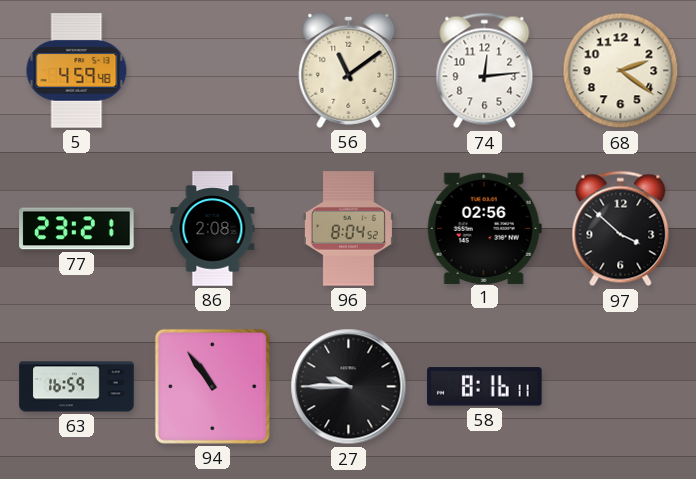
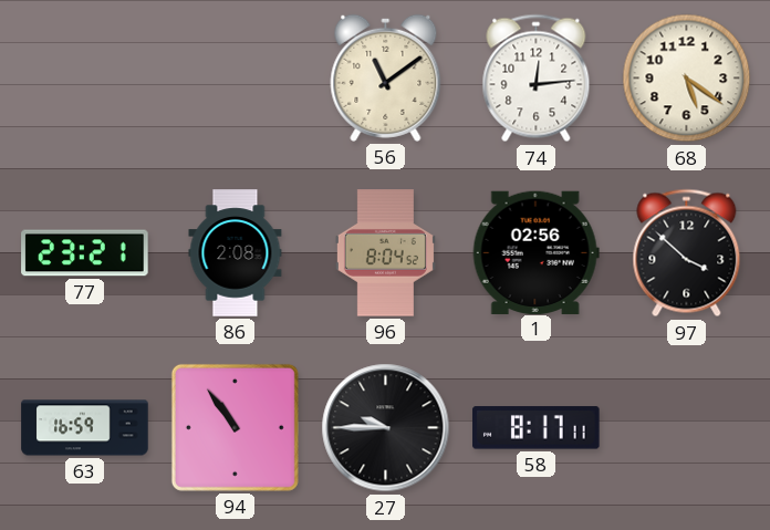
5: 4:59 -> none
68: 2:21 -> 5:21
58: 8:16 -> 8:17
